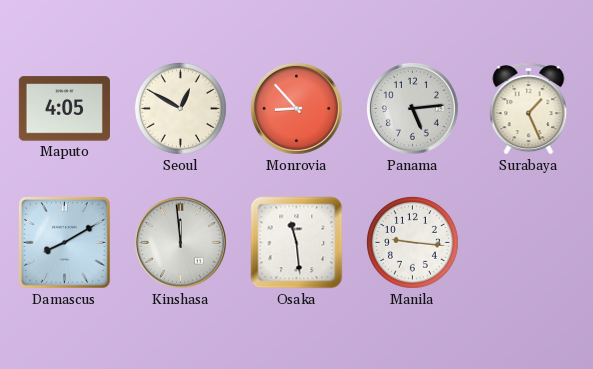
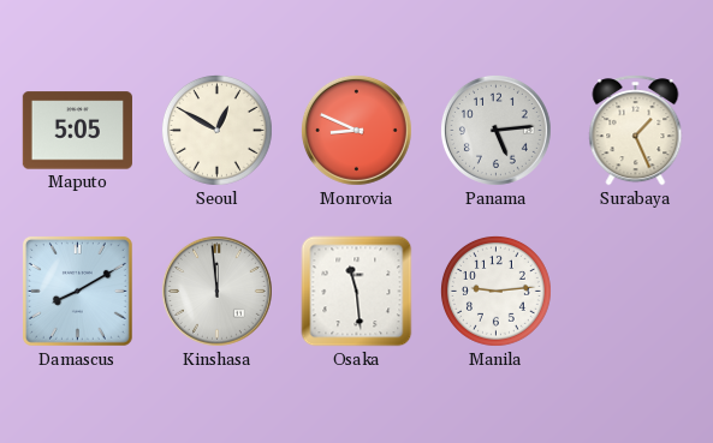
Maputo: 4:05 -> 5:05
Monrovia: 8:53 -> 8:49
Manila: 9:16 -> 9:14
